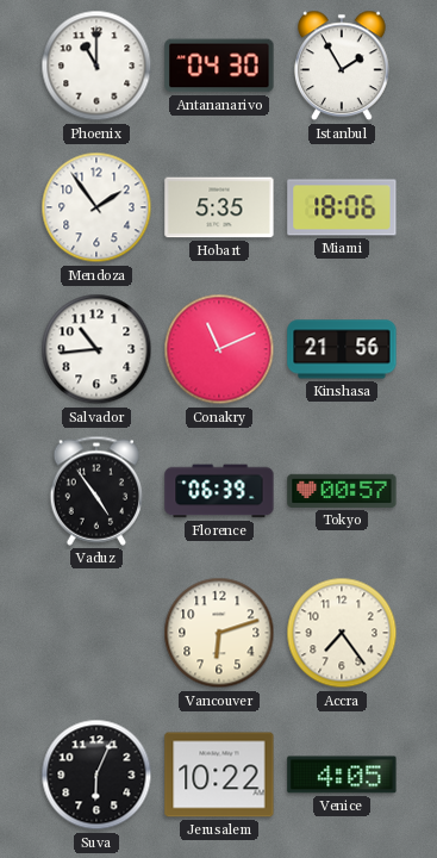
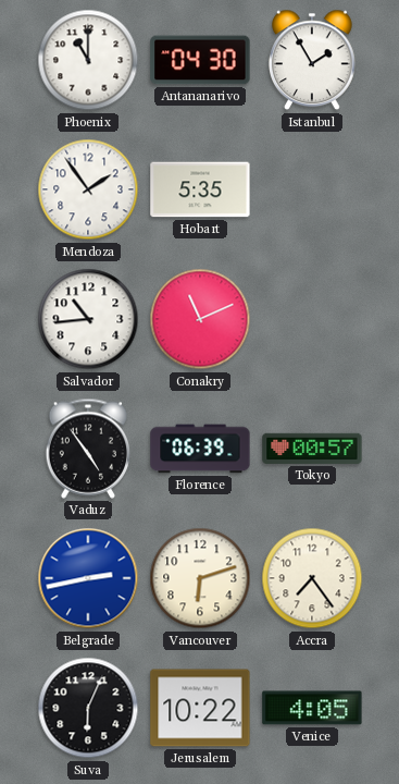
Miami: 18:06 -> none
Kinshasa: 21:56 -> none
Belgrade: none -> 2:43
